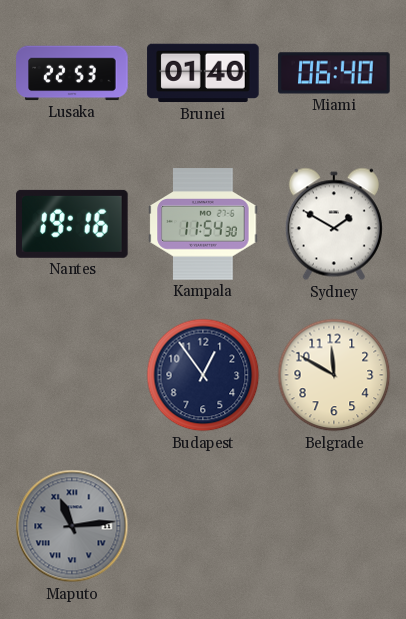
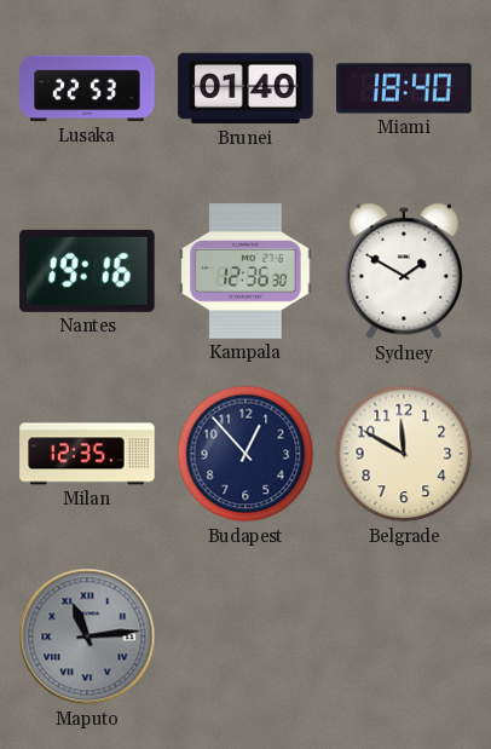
Miami: 06:40 -> 18:40
Kampala: 11:54 -> 12:36
Milan: none -> 12:35
Budapest: 12:54 -> 12:53
